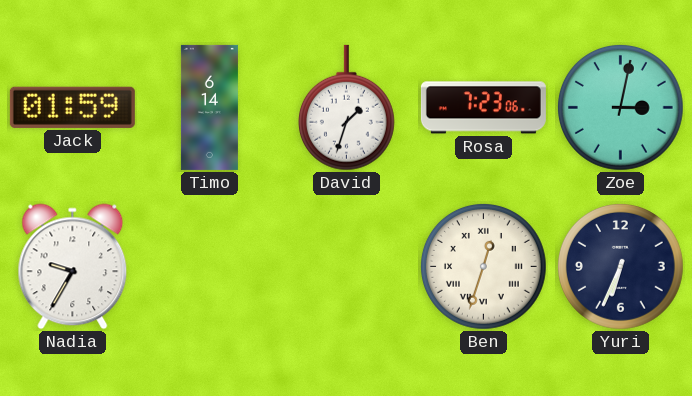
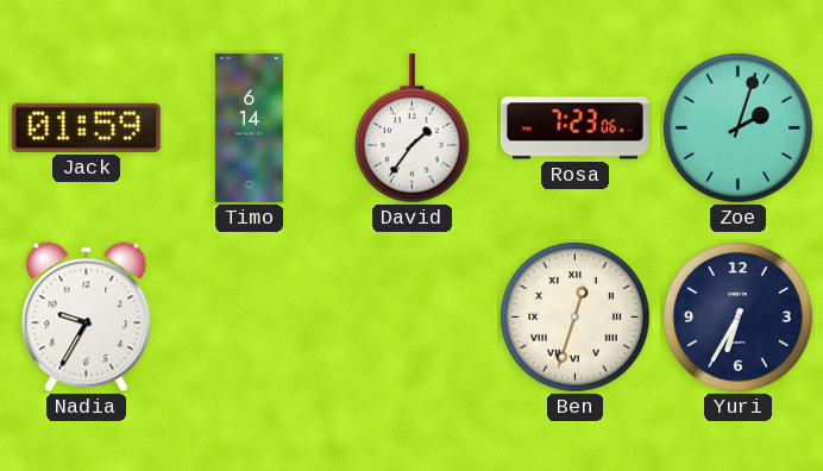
David: 1:33 -> 1:36
Zoe: 3:02 -> 2:03
Yuri: 6:34 -> 6:35
